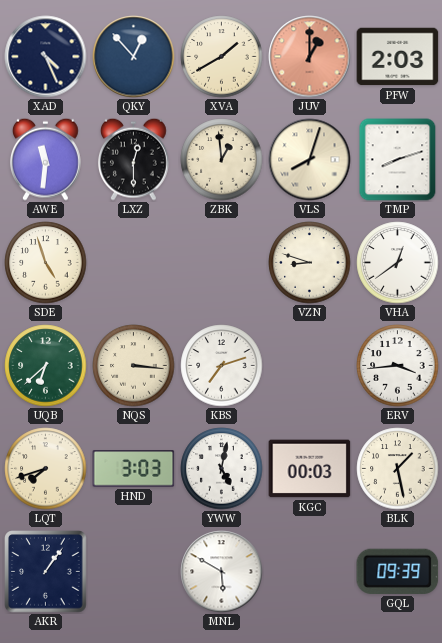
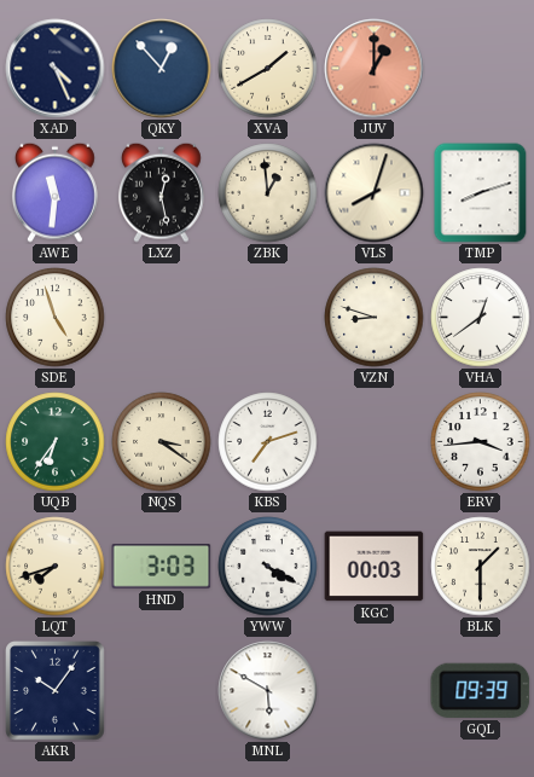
PFW: 2:03 -> none
LXZ: 12:30 -> 12:28
UQB: 6:38 -> 6:36
NQS: 3:16 -> 3:21
YWW: 5:02 -> 4:20
BLK: 1:28 -> 1:30
AKR: 1:06 -> 10:06
